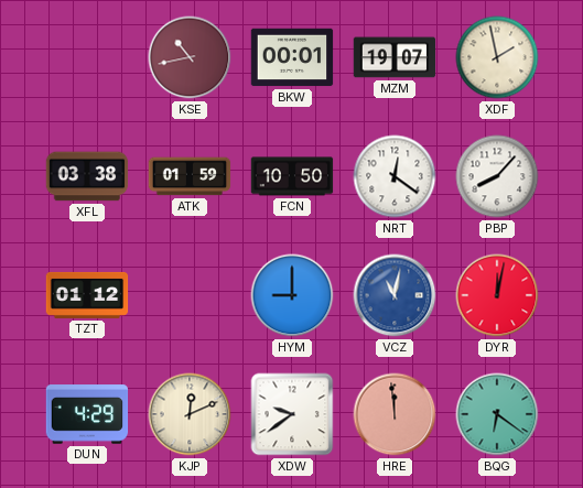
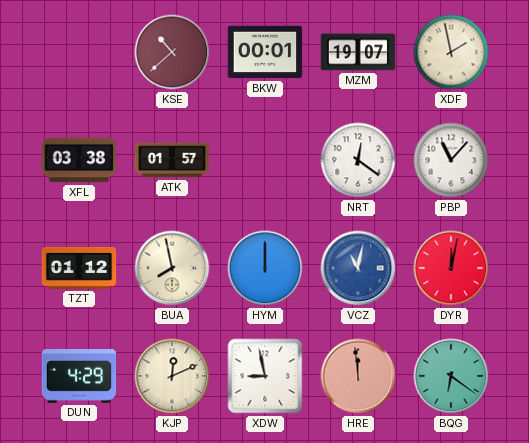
KSE: 10:43 -> 10:38
ATK: 01:59 -> 01:57
FCN: 10:50 -> none
PBP: 8:07 -> 11:07
BUA: none -> 7:58
HYM: 9:00 -> 12:00
XDW: 9:39 -> 8:58
